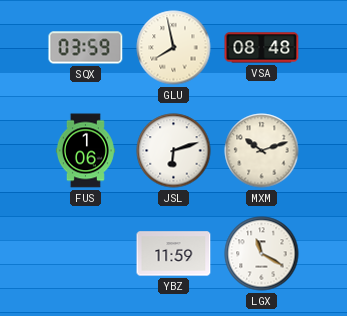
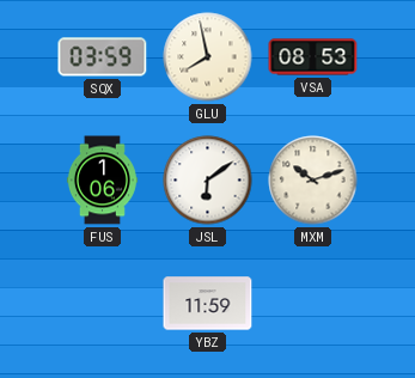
VSA: 08:48 -> 08:53
JSL: 6:12 -> 6:09
LGX: 11:20 -> none
